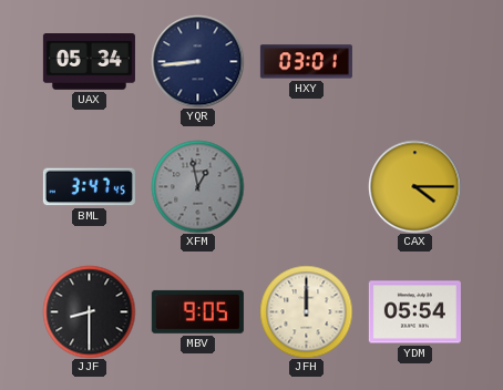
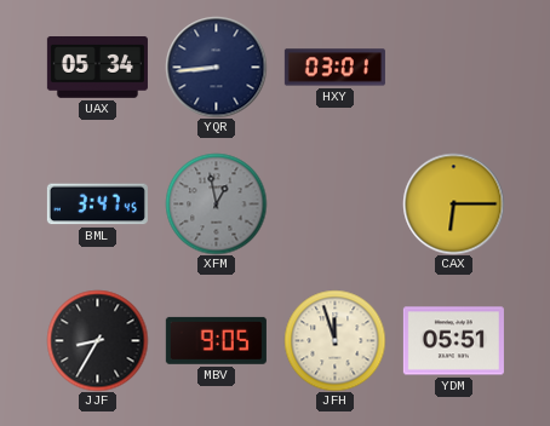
CAX: 4:15 -> 6:15
JJF: 8:30 -> 8:35
JFH: 12:00 -> 11:57
YDM: 05:54 -> 05:51
